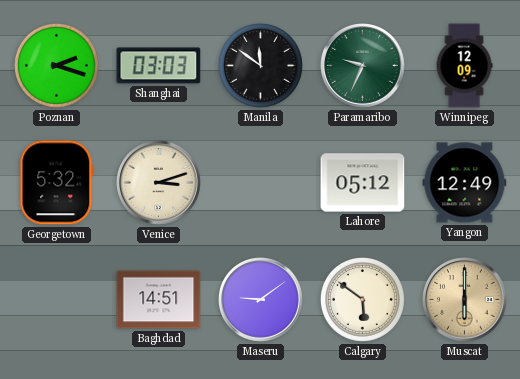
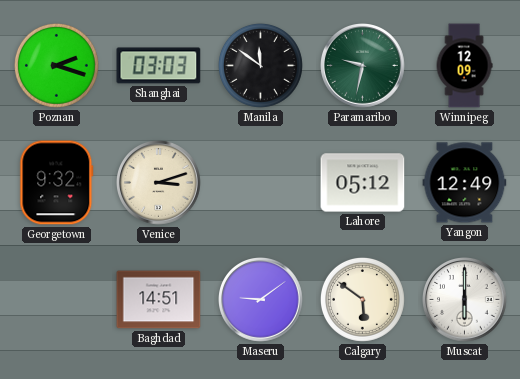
Paramaribo: 9:34 -> 9:32
Georgetown: 5:32 -> 9:32
Muscat dial: champagne -> white
